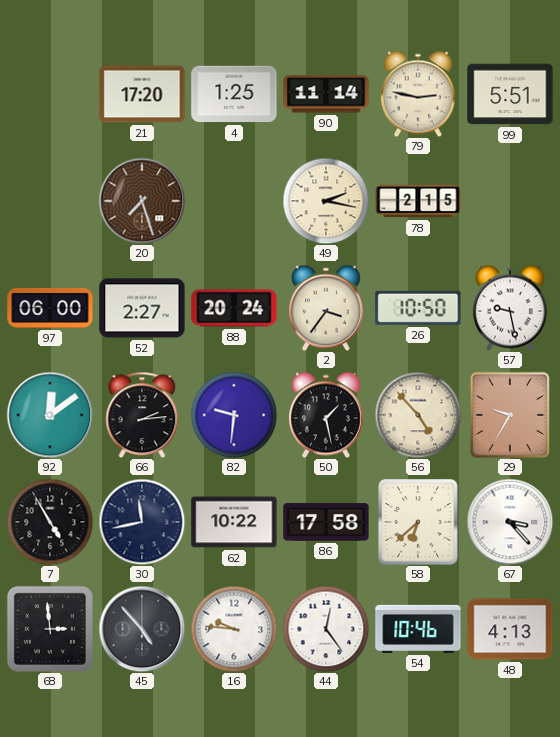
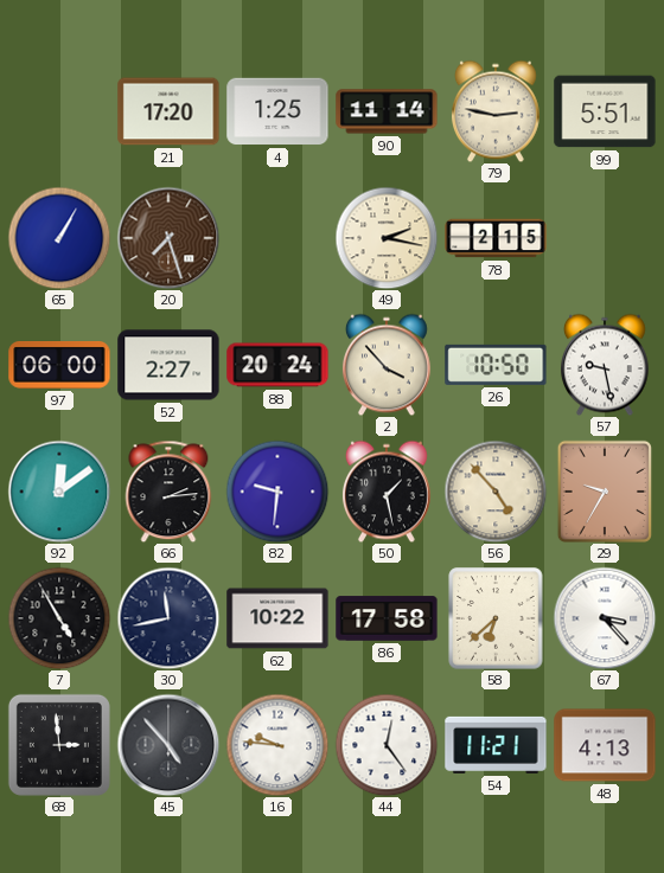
65: none -> 1:05
2: 3:36 -> 3:53
54: 10:46 -> 11:21
